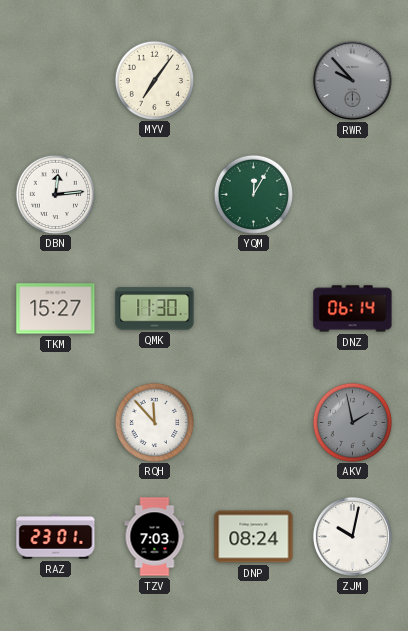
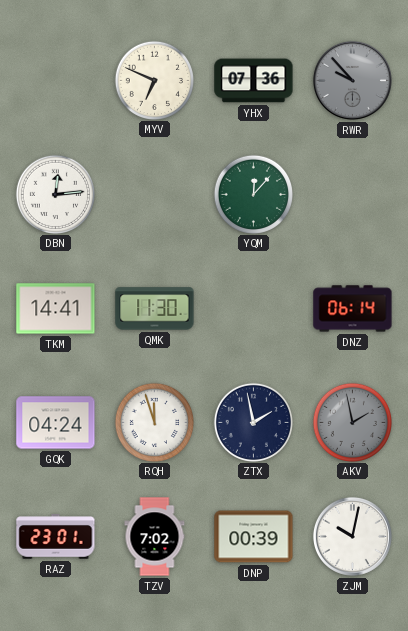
MYV: 7:06 -> 6:49
YHX: none -> 07:36
YQM: 12:05 -> 12:07
TKM: 15:27 -> 14:41
GQK: none -> 04:24
RQH: 11:53 -> 11:57
ZTX: none -> 1:58
TZV: 7:03 -> 7:02
DNP: 08:24 -> 00:39
